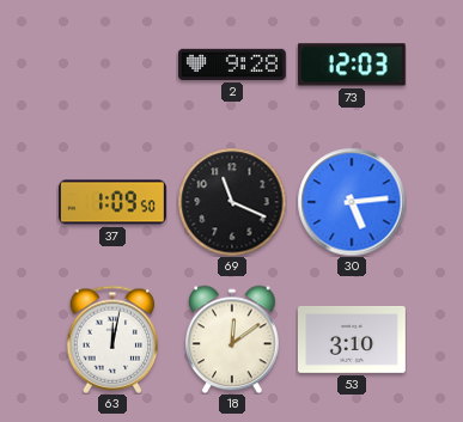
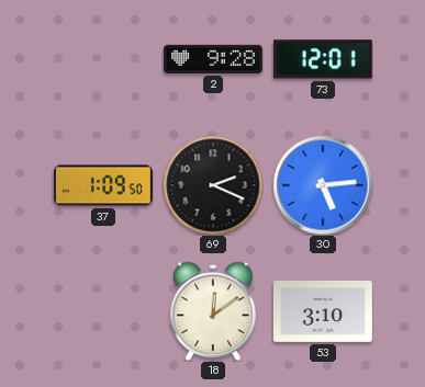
73: 12:03 -> 12:01
69: 11:19 -> 2:19
63: 12:02 -> none
